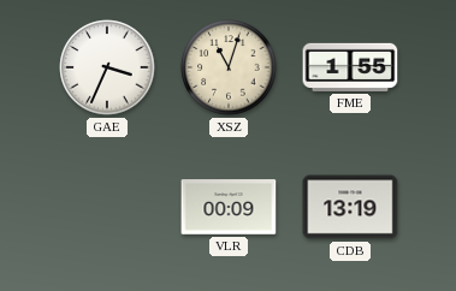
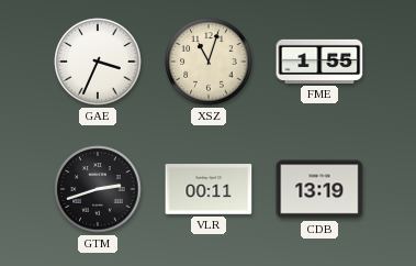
GTM: none -> 2:42
VLR: 00:09 -> 00:11
